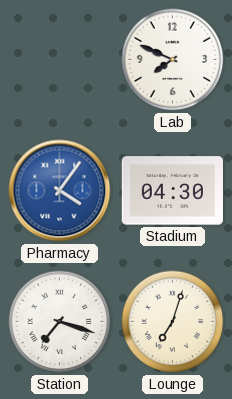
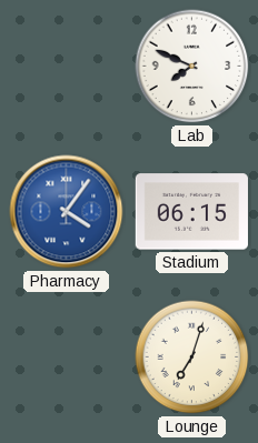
Stadium: 04:30 -> 06:15
Station: 7:18 -> none
